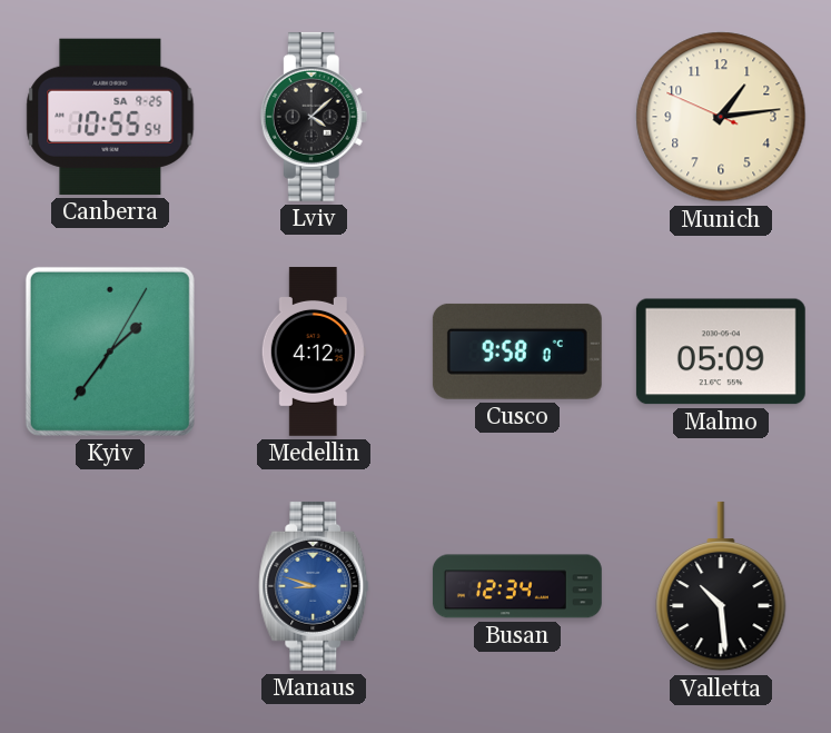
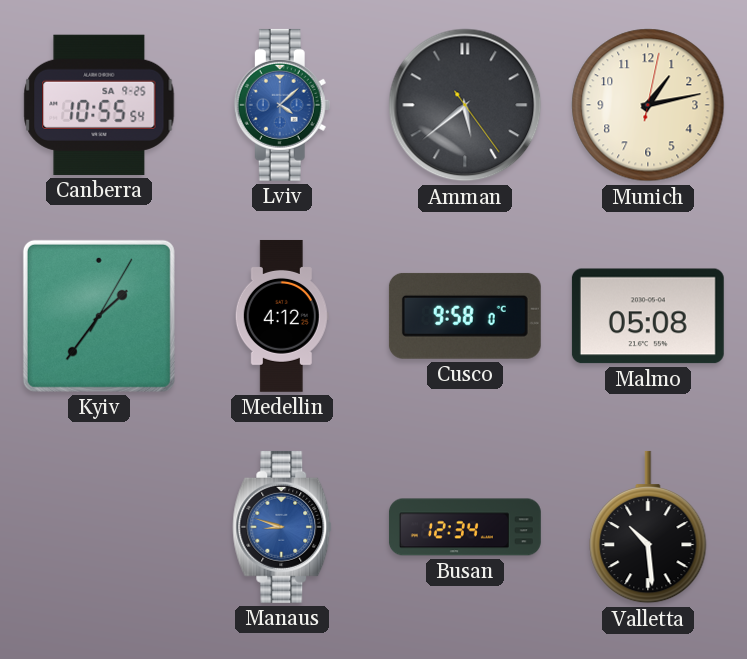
Lviv dial: black -> blue
Amman: none -> 5:38
Munich: 1:13:49 -> 1:13:02
Malmo: 05:09 -> 05:08
